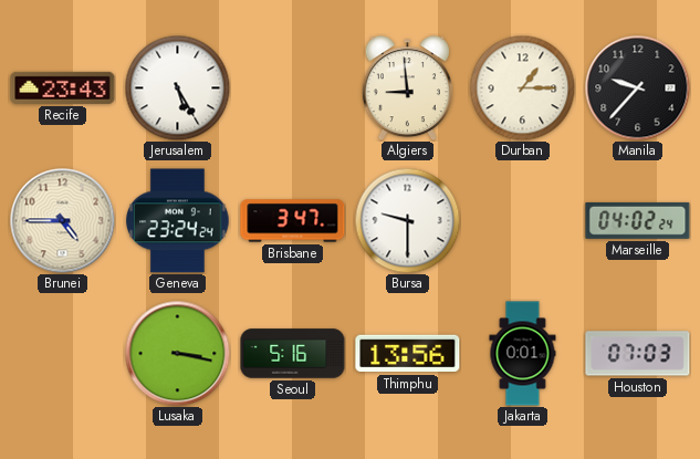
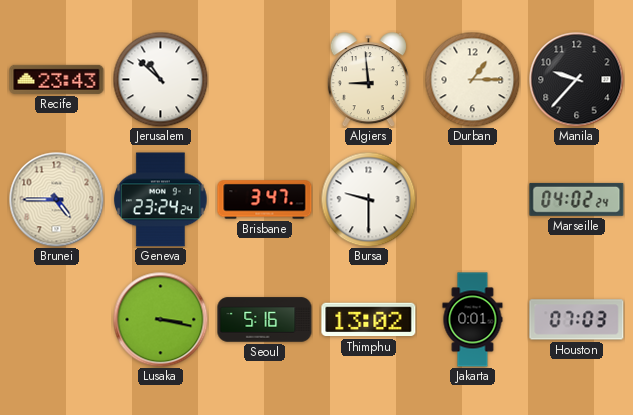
Jerusalem: 5:25 -> 10:52
Thimphu: 13:56 -> 13:02
